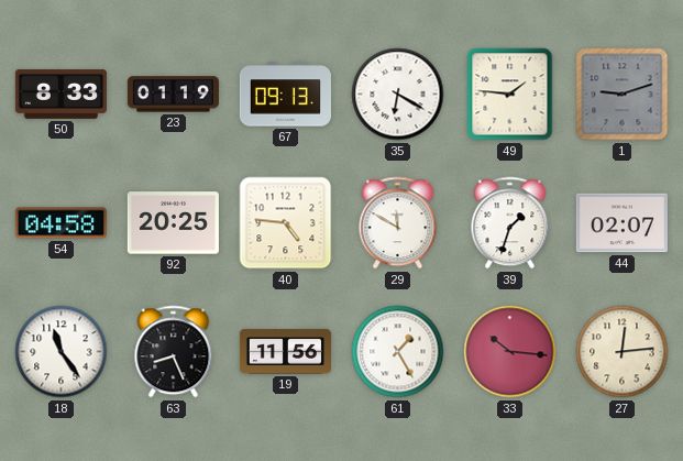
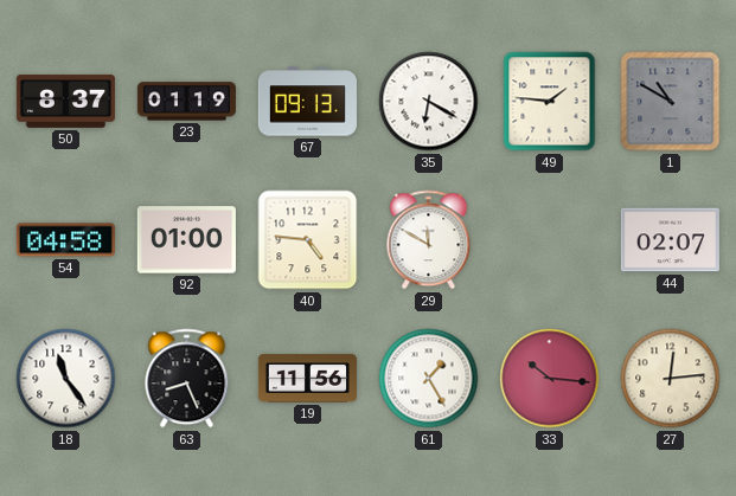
50: 8:33 -> 8:37
1: 9:12 -> 10:50
92: 20:25 -> 01:00
39: 1:33 -> none
